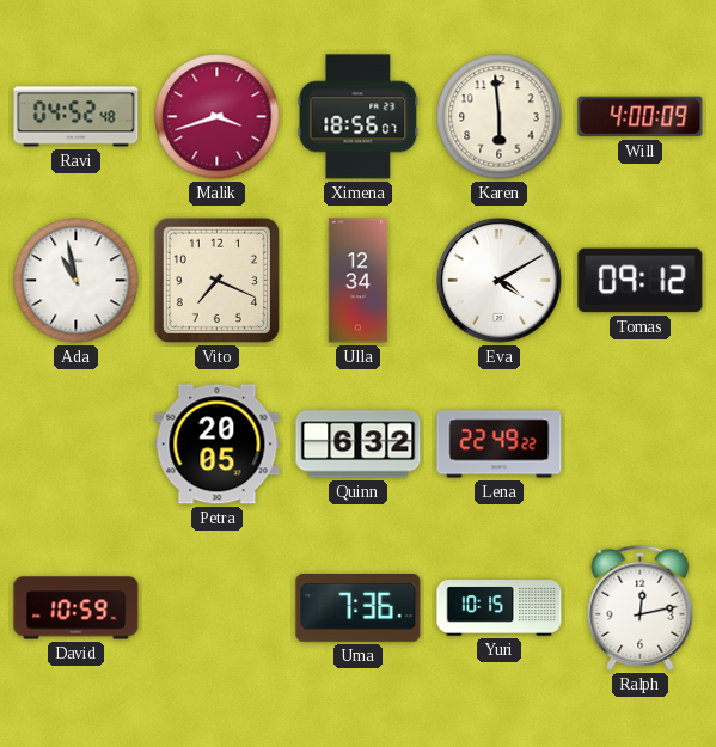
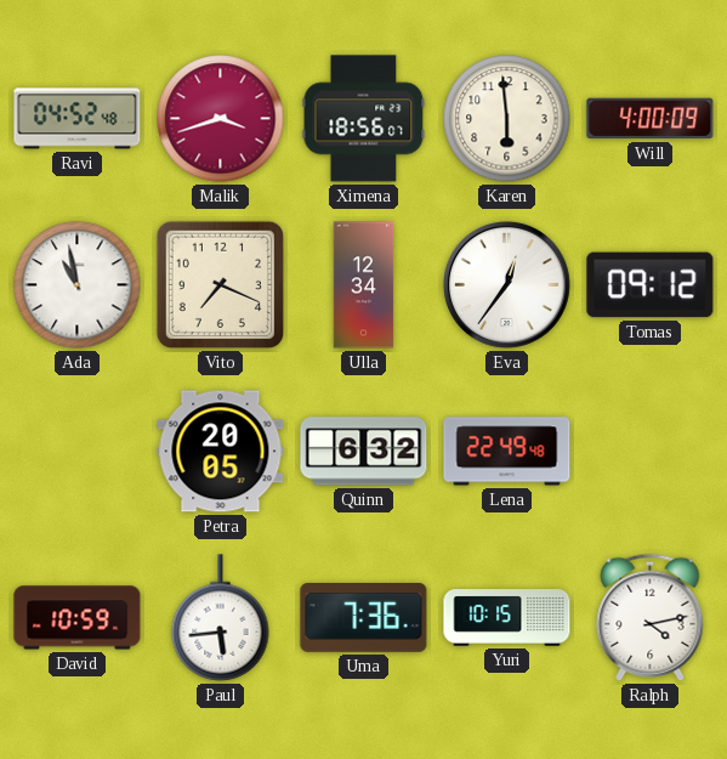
Eva: 4:10 -> 12:36
Lena: 22:49:22 -> 22:49:48
Paul: none -> 5:44
Ralph: 12:13 -> 4:13
